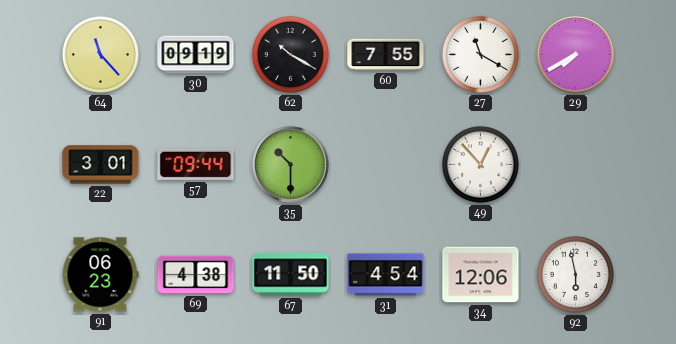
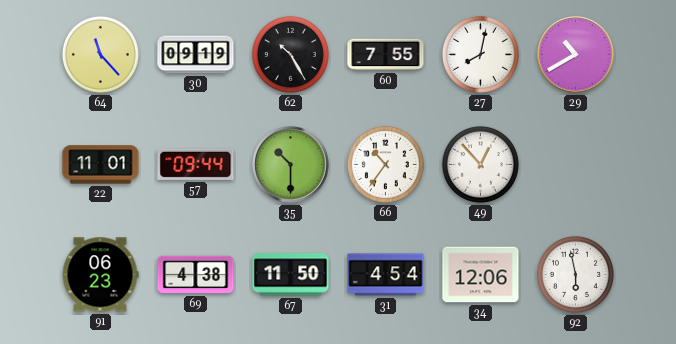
62: 10:20 -> 10:25
27: 11:20 -> 8:02
29: 7:40 -> 10:40
22: 3:01 -> 11:01
66: none -> 10:36
